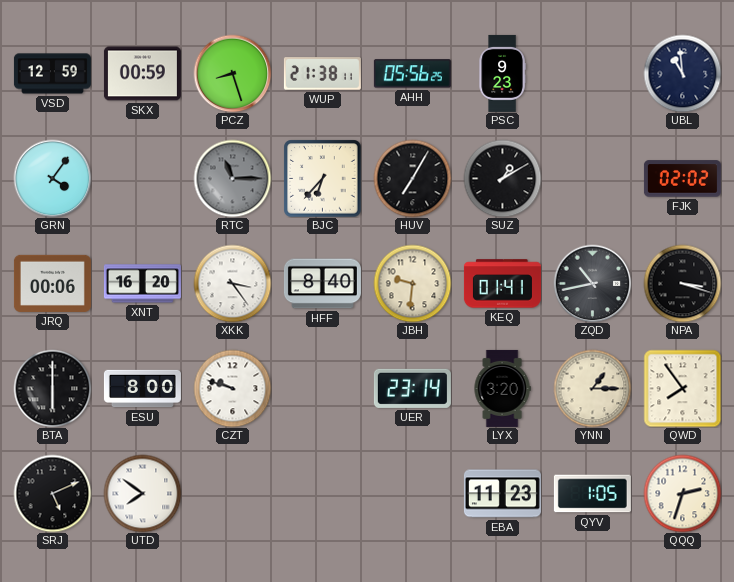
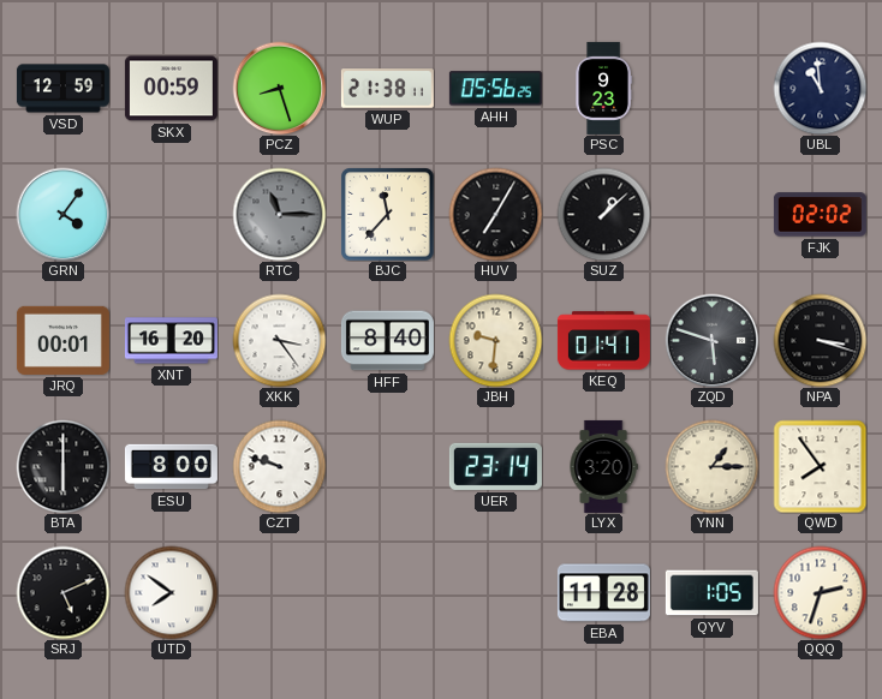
BJC: 6:37 -> 11:37
SUZ: 1:10 -> 1:08
JRQ: 00:06 -> 00:01
ZQD: 10:43 -> 5:48
EBA: 11:23 -> 11:28
